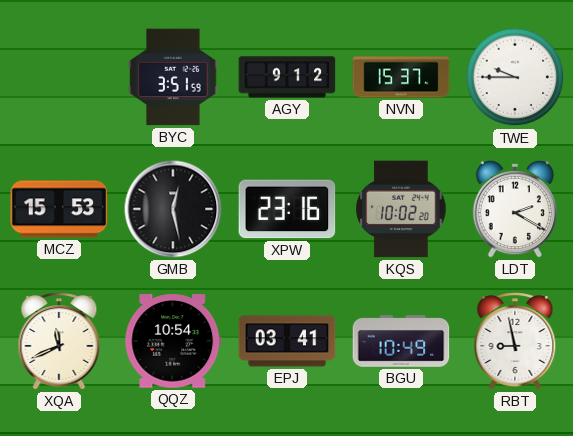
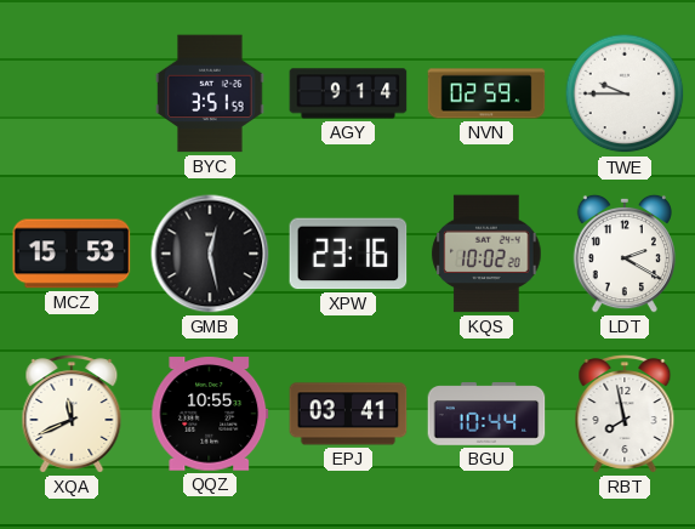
AGY: 9:12 -> 9:14
NVN: 15:37 -> 02:59
QQZ: 10:54 -> 10:55
BGU: 10:49 -> 10:44
RBT: 8:58 -> 7:58
